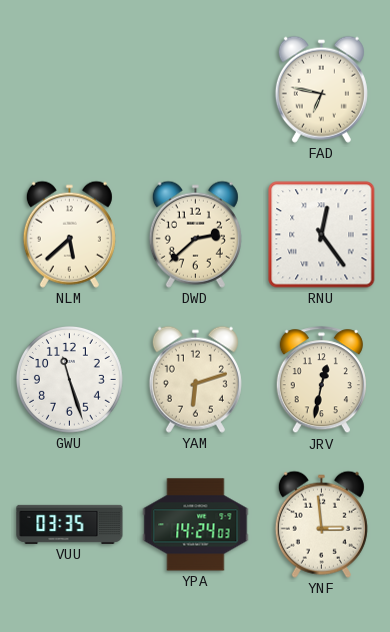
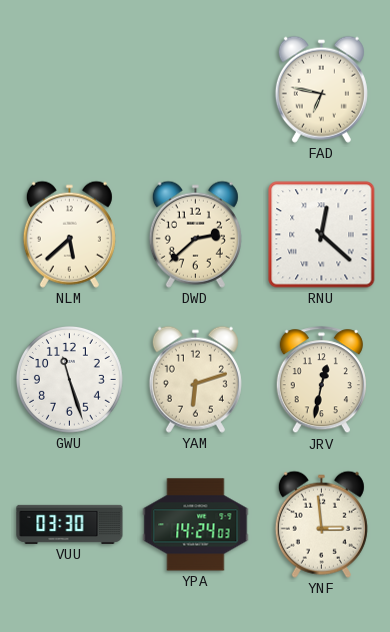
RNU: 12:24 -> 12:22
VUU: 03:35 -> 03:30
